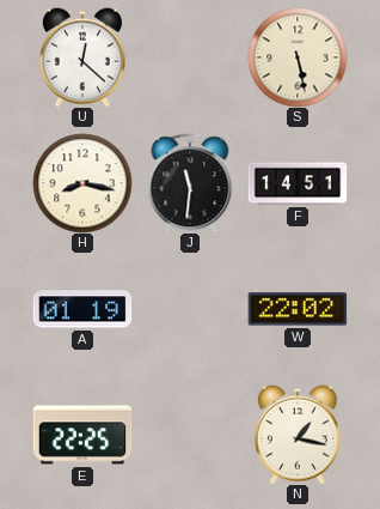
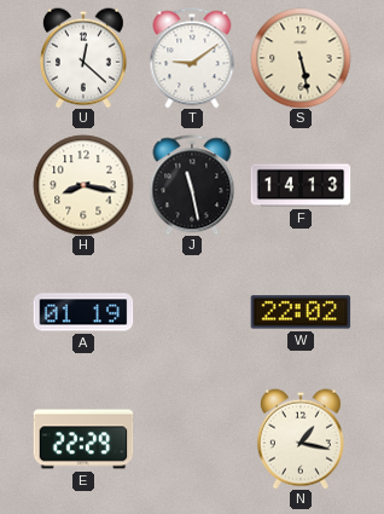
T: none -> 9:09
J: 11:31 -> 11:28
F: 14:51 -> 14:13
E: 22:25 -> 22:29
